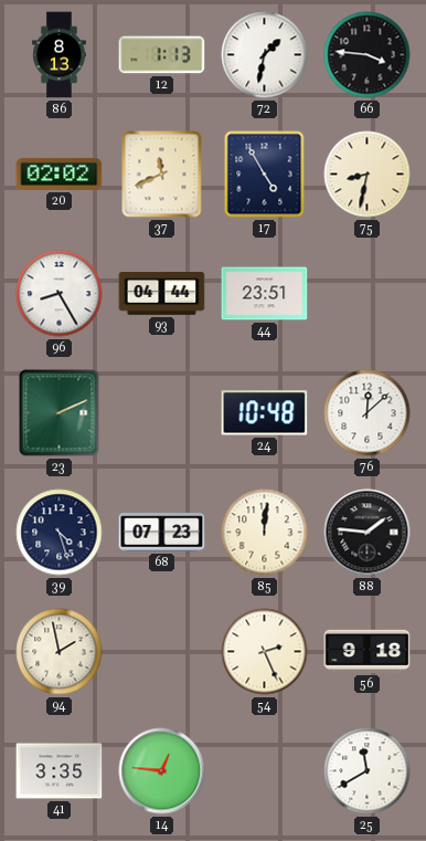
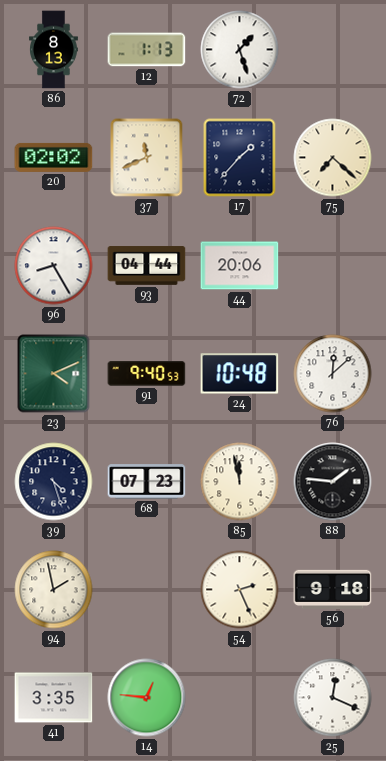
72: 1:32 -> 1:27
66: 3:46 -> none
17: 4:55 -> 1:37
75: 8:32 -> 7:22
44: 23:51 -> 20:06
23: 2:11 -> 4:11
91: none -> 9:40
85: 12:01 -> 11:58
25: 11:40 -> 12:19
